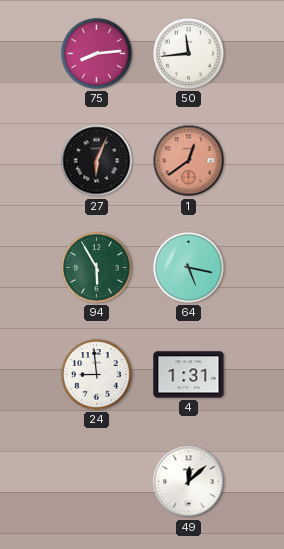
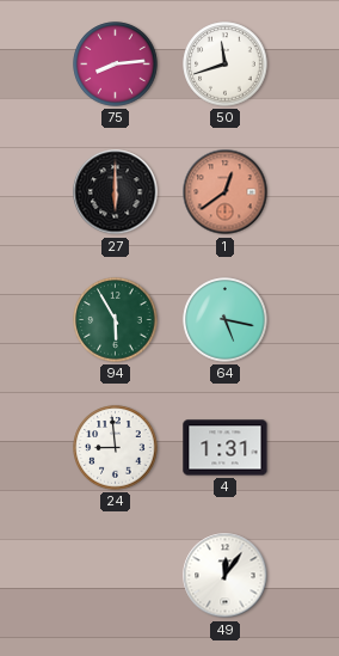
50: 11:44 -> 11:42
27: 6:04 -> 6:00
49: 12:08 -> 12:06
